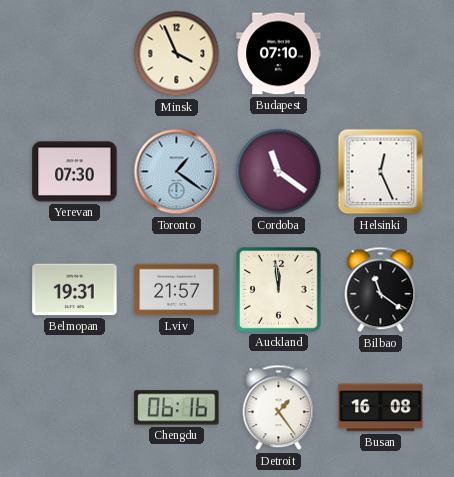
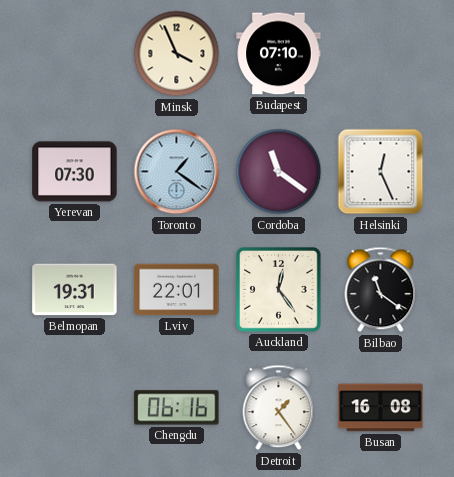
Lviv: 21:57 -> 22:01
Auckland: 11:59 -> 12:24
